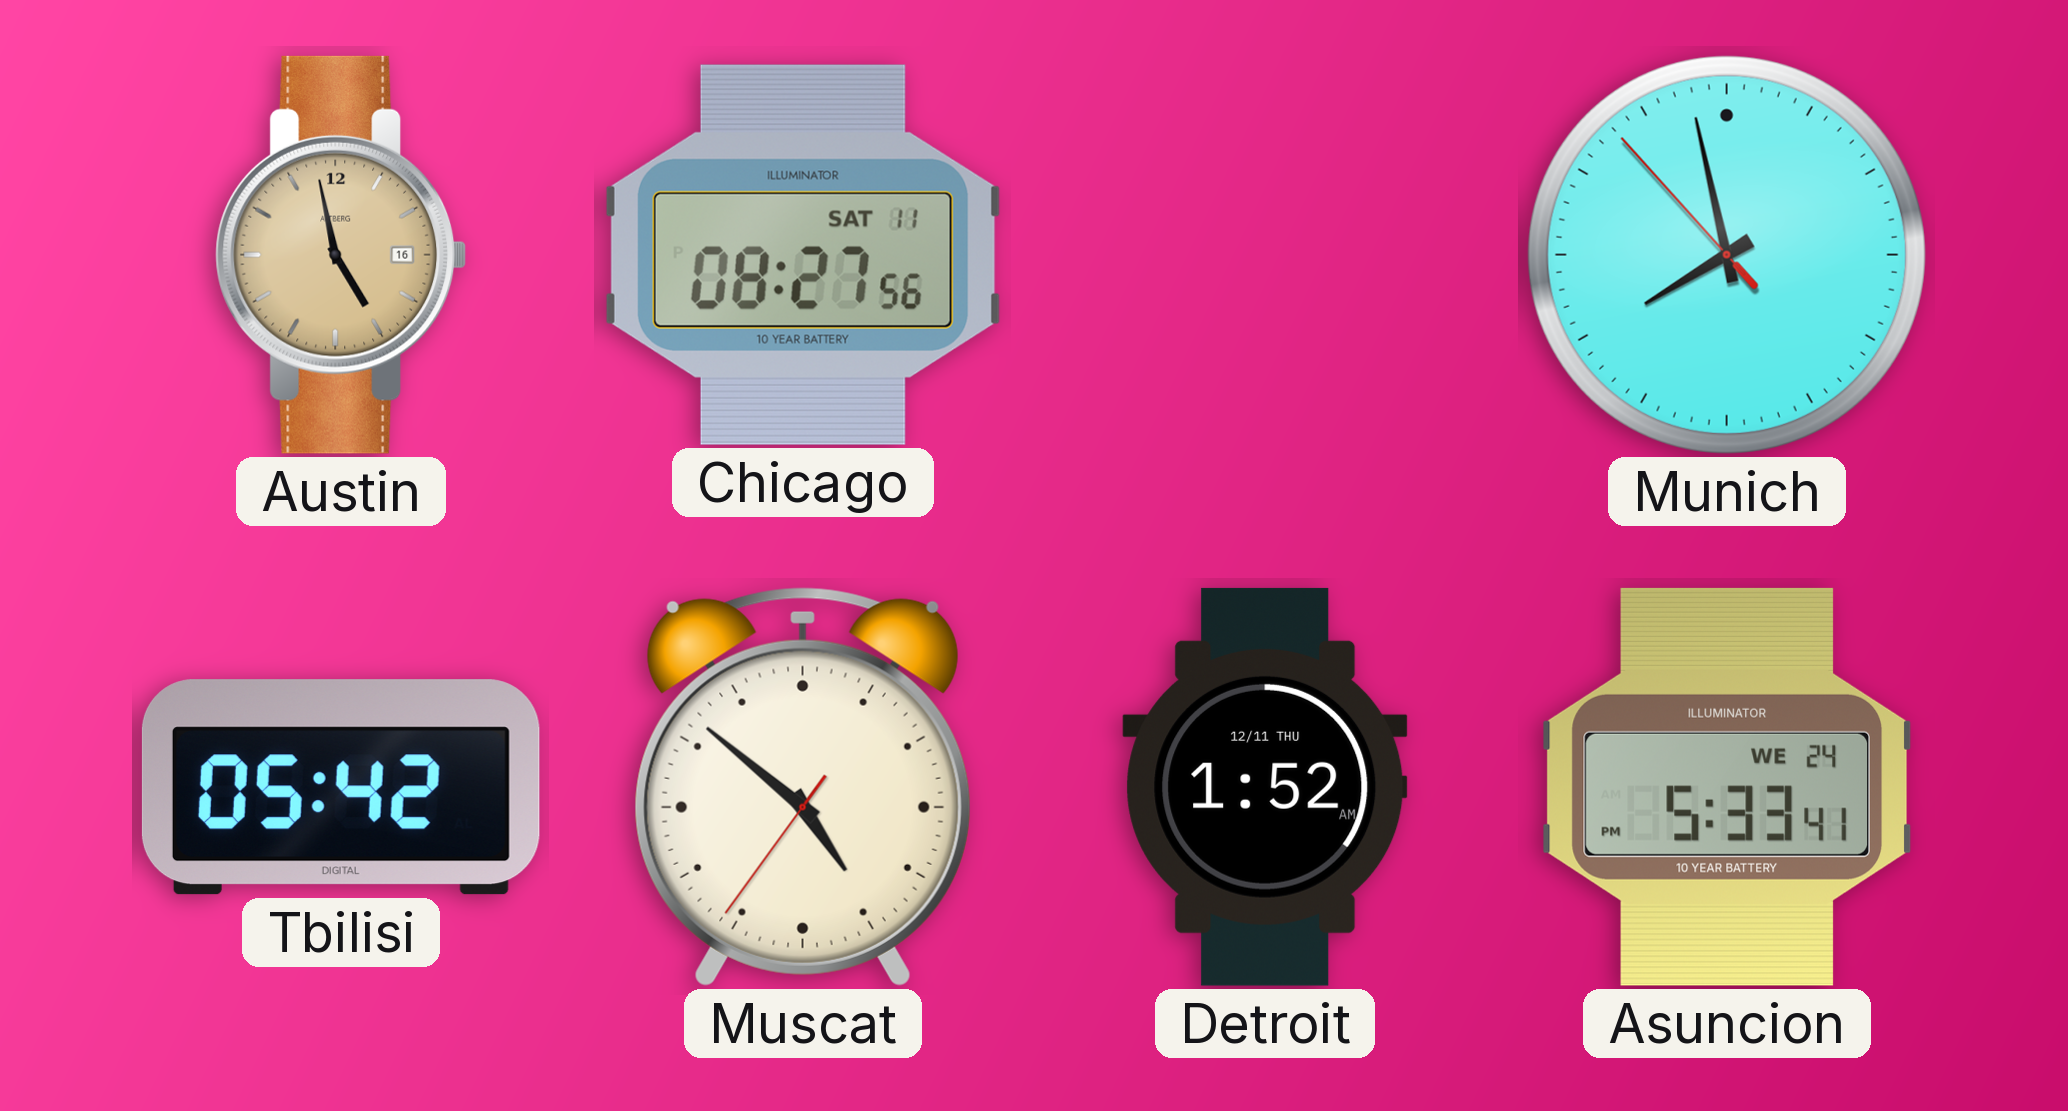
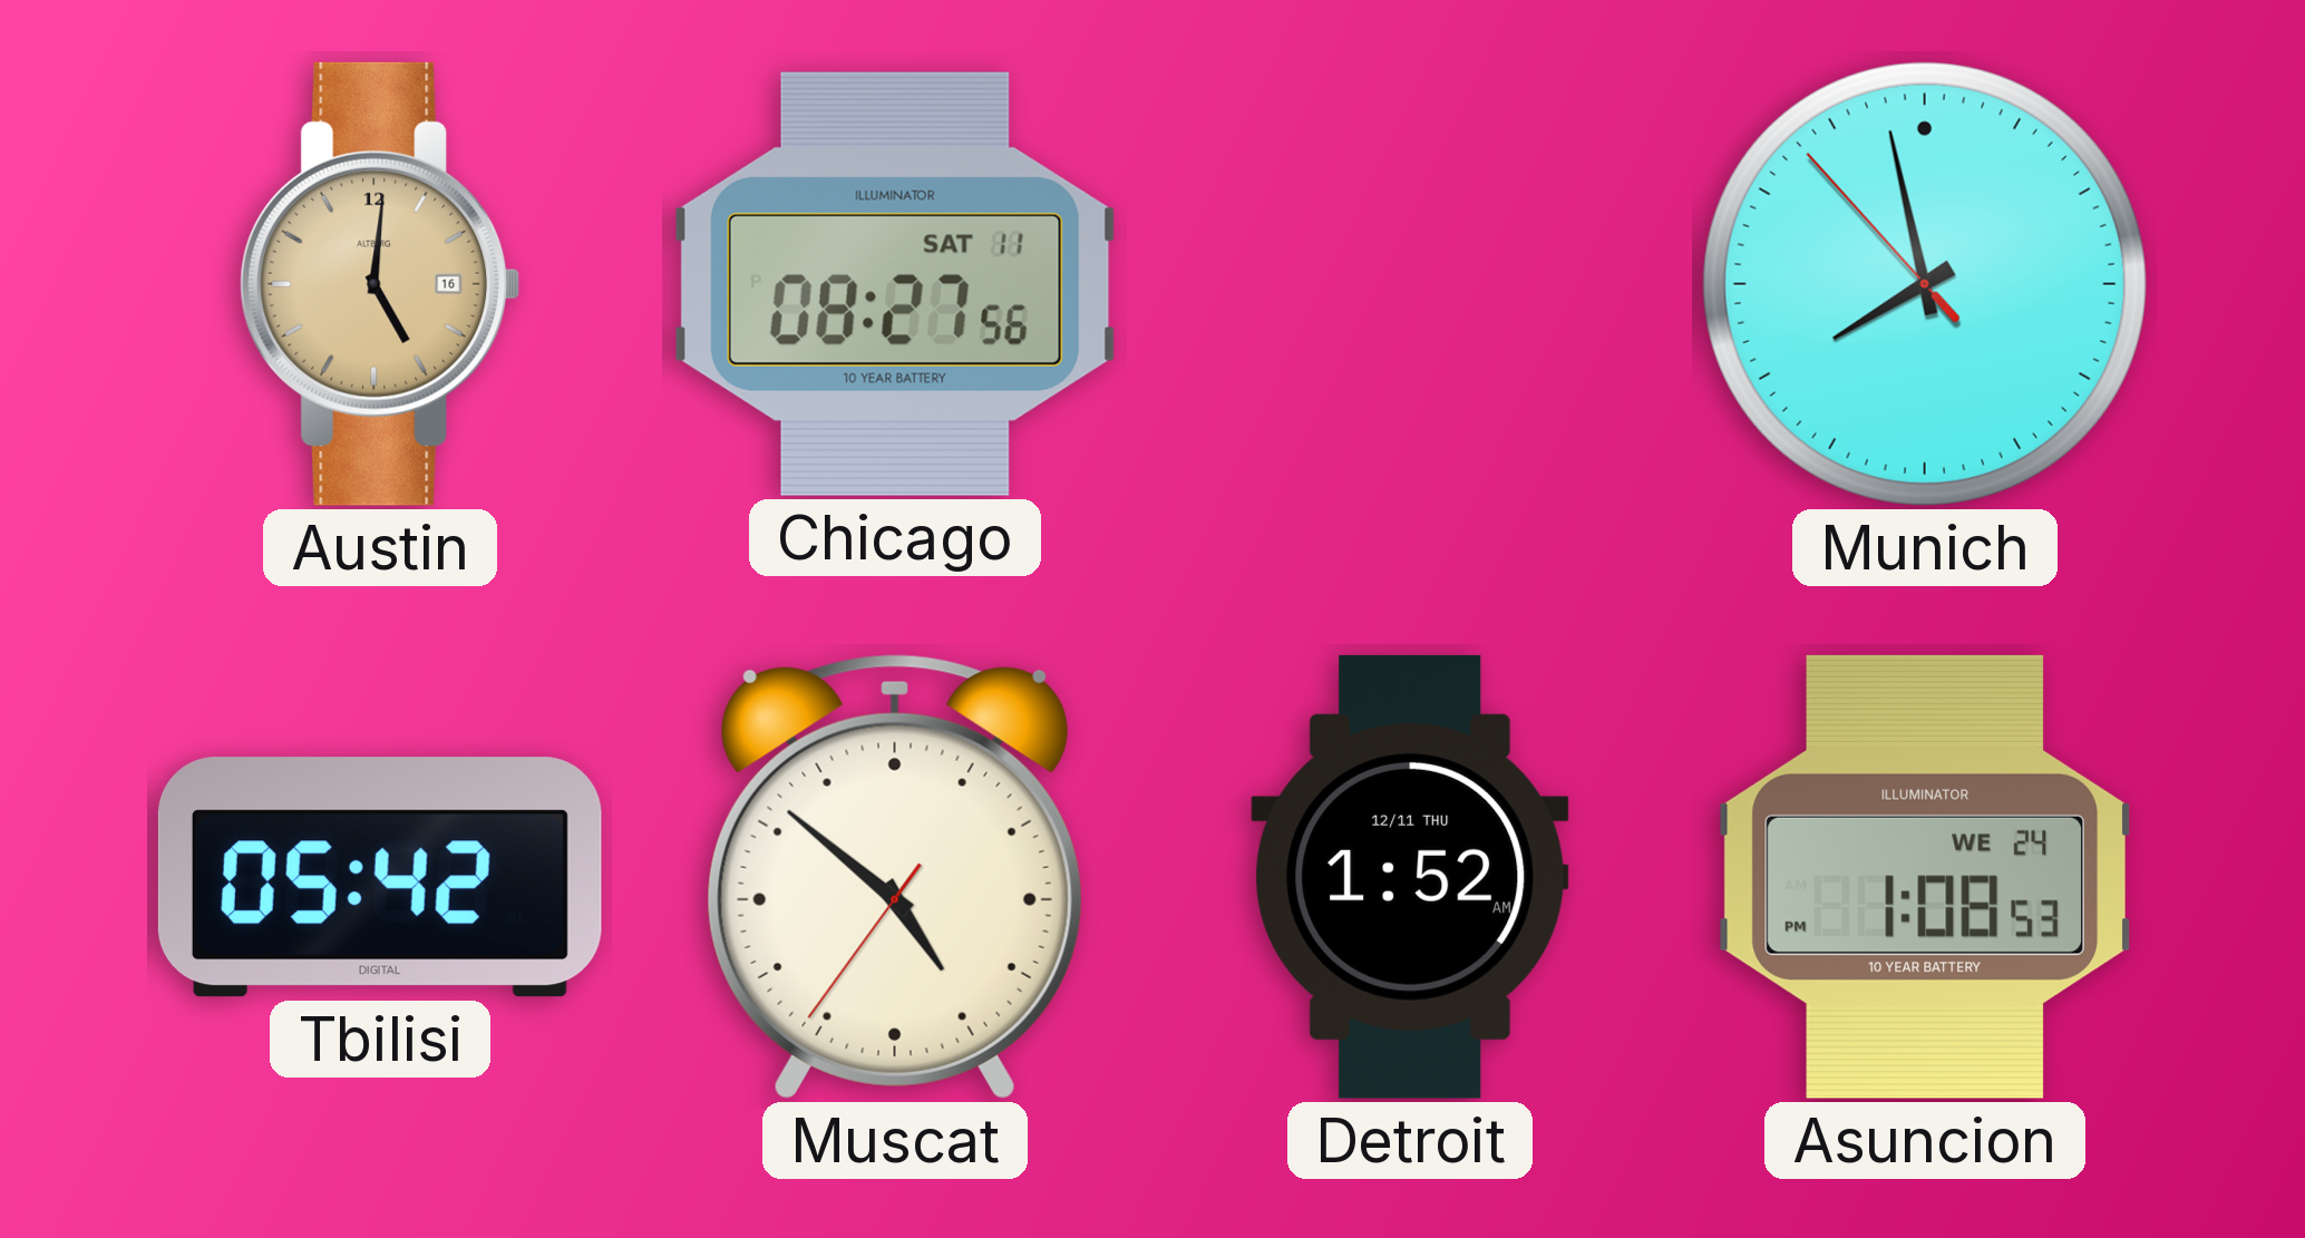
Austin: 4:58 -> 5:01
Asuncion: 5:33 -> 1:08
